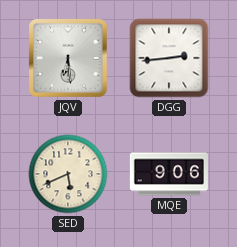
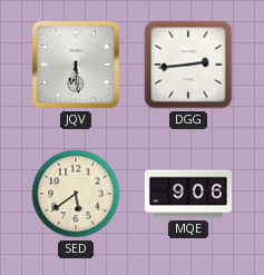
SED: 5:41 -> 5:39
